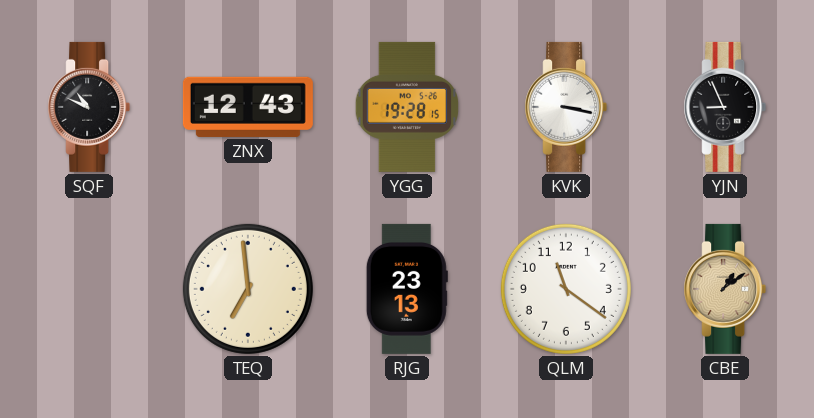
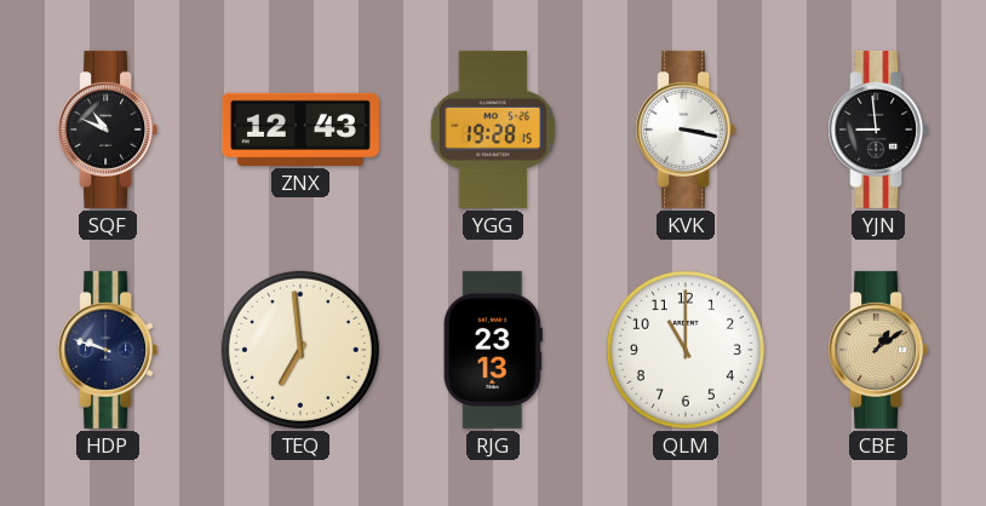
YJN: 8:56 -> 8:59
HDP: none -> 9:48
QLM: 11:21 -> 11:00
